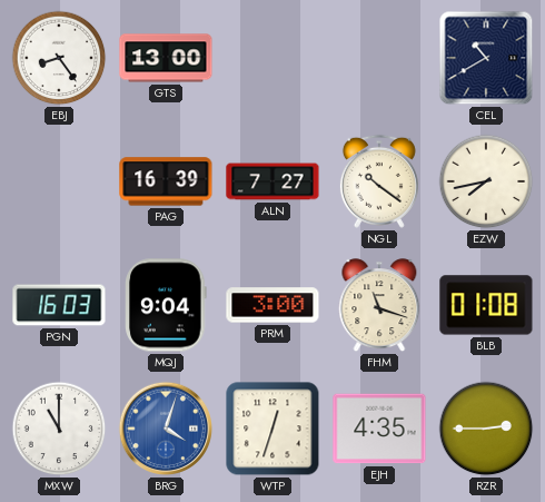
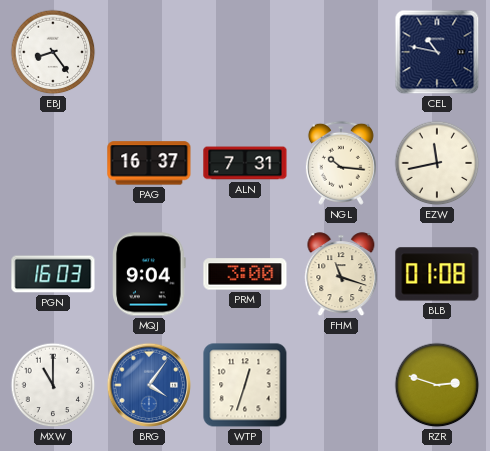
GTS: 13:00 -> none
CEL: 10:40 -> 10:47
PAG: 16:39 -> 16:37
ALN: 7:27 -> 7:31
NGL: 10:21 -> 10:16
EZW: 7:43 -> 11:43
BRG: 4:03 -> 4:06
EJH: 4:35 -> none
RZR: 2:45 -> 2:48
